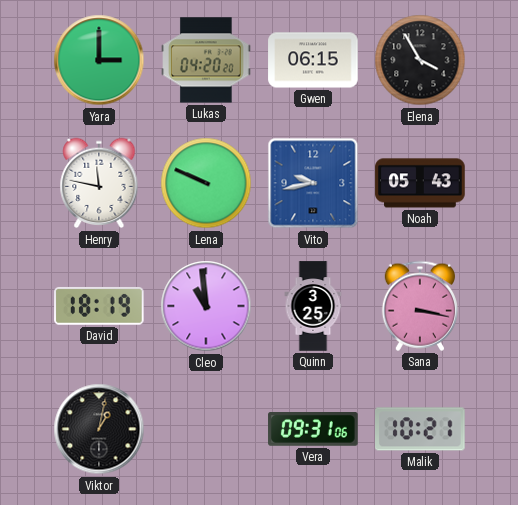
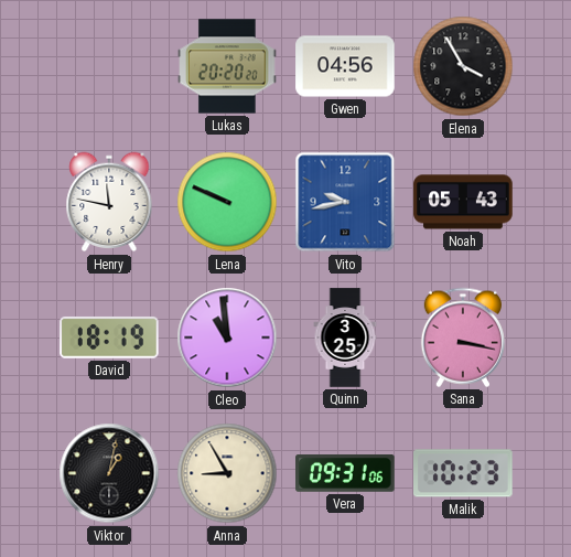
Yara: 3:00 -> none
Lukas: 04:20 -> 20:20
Gwen: 06:15 -> 04:56
Anna: none -> 8:55
Malik: 10:21 -> 10:23
